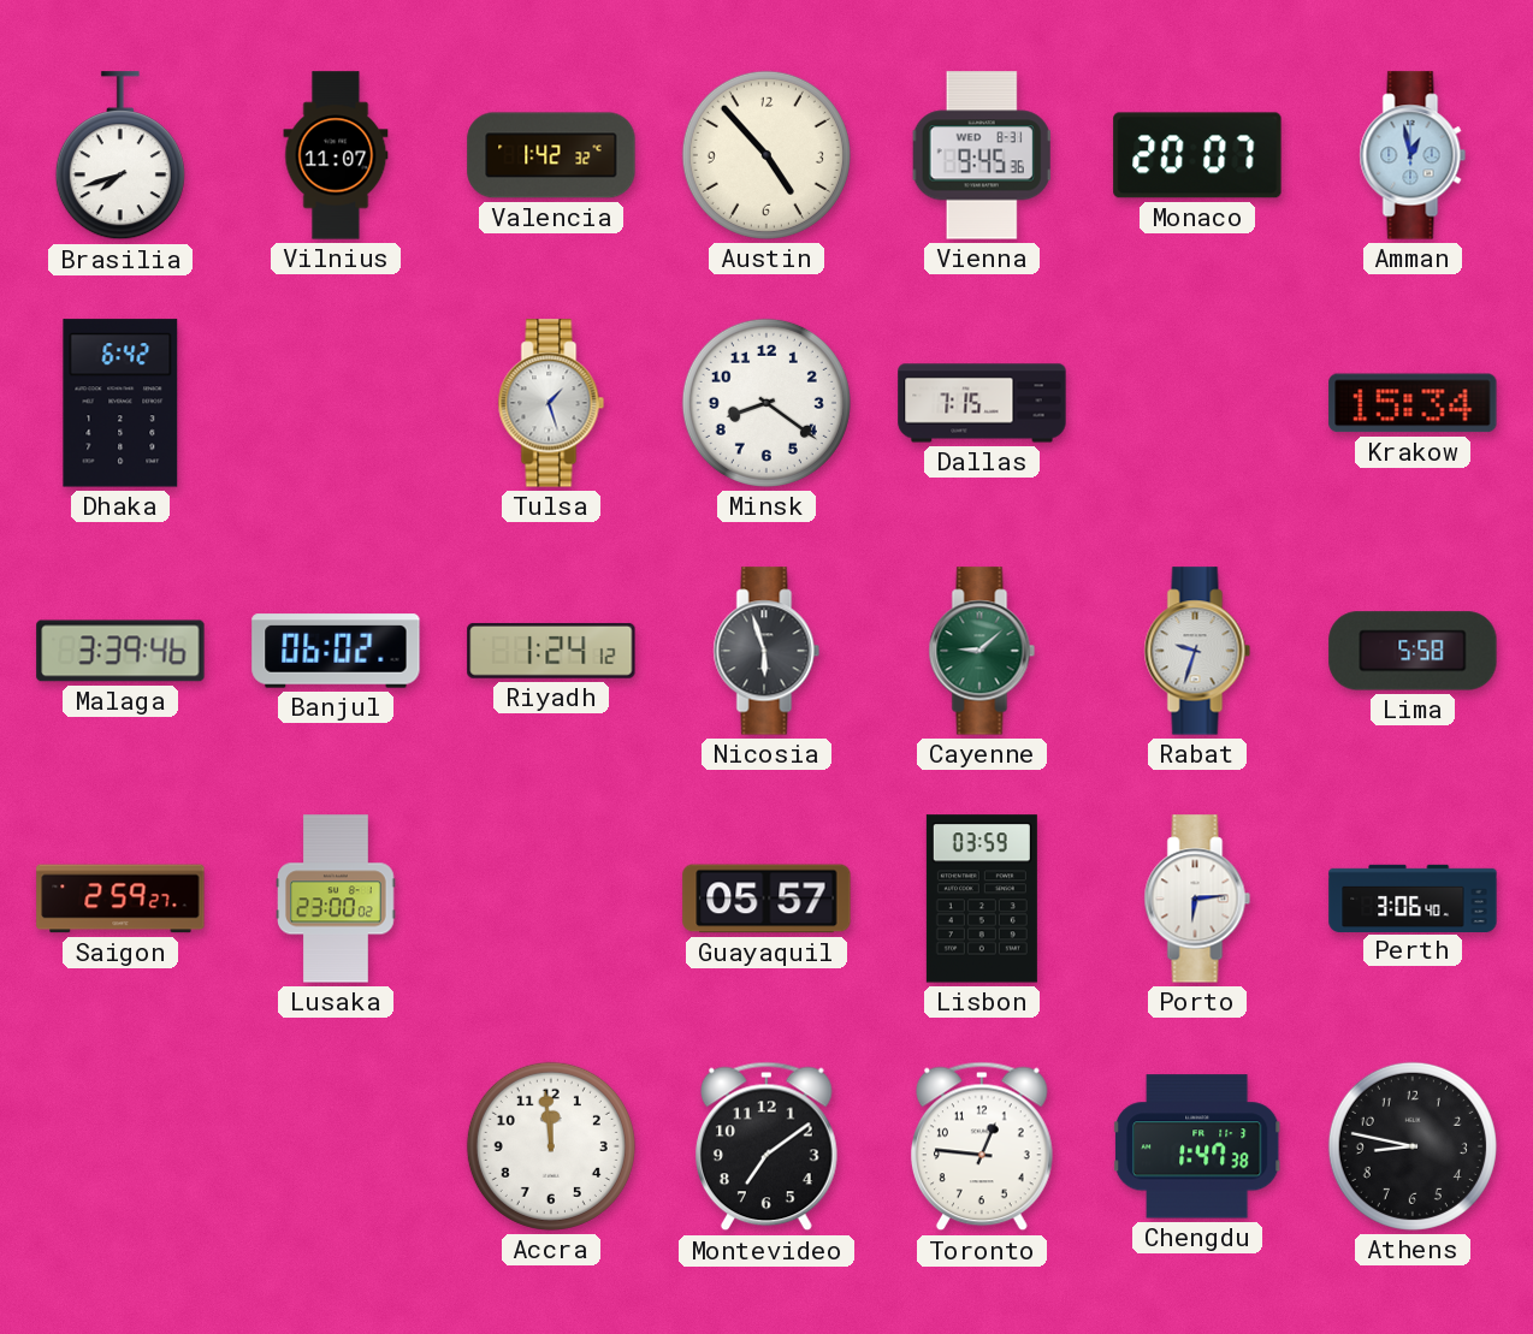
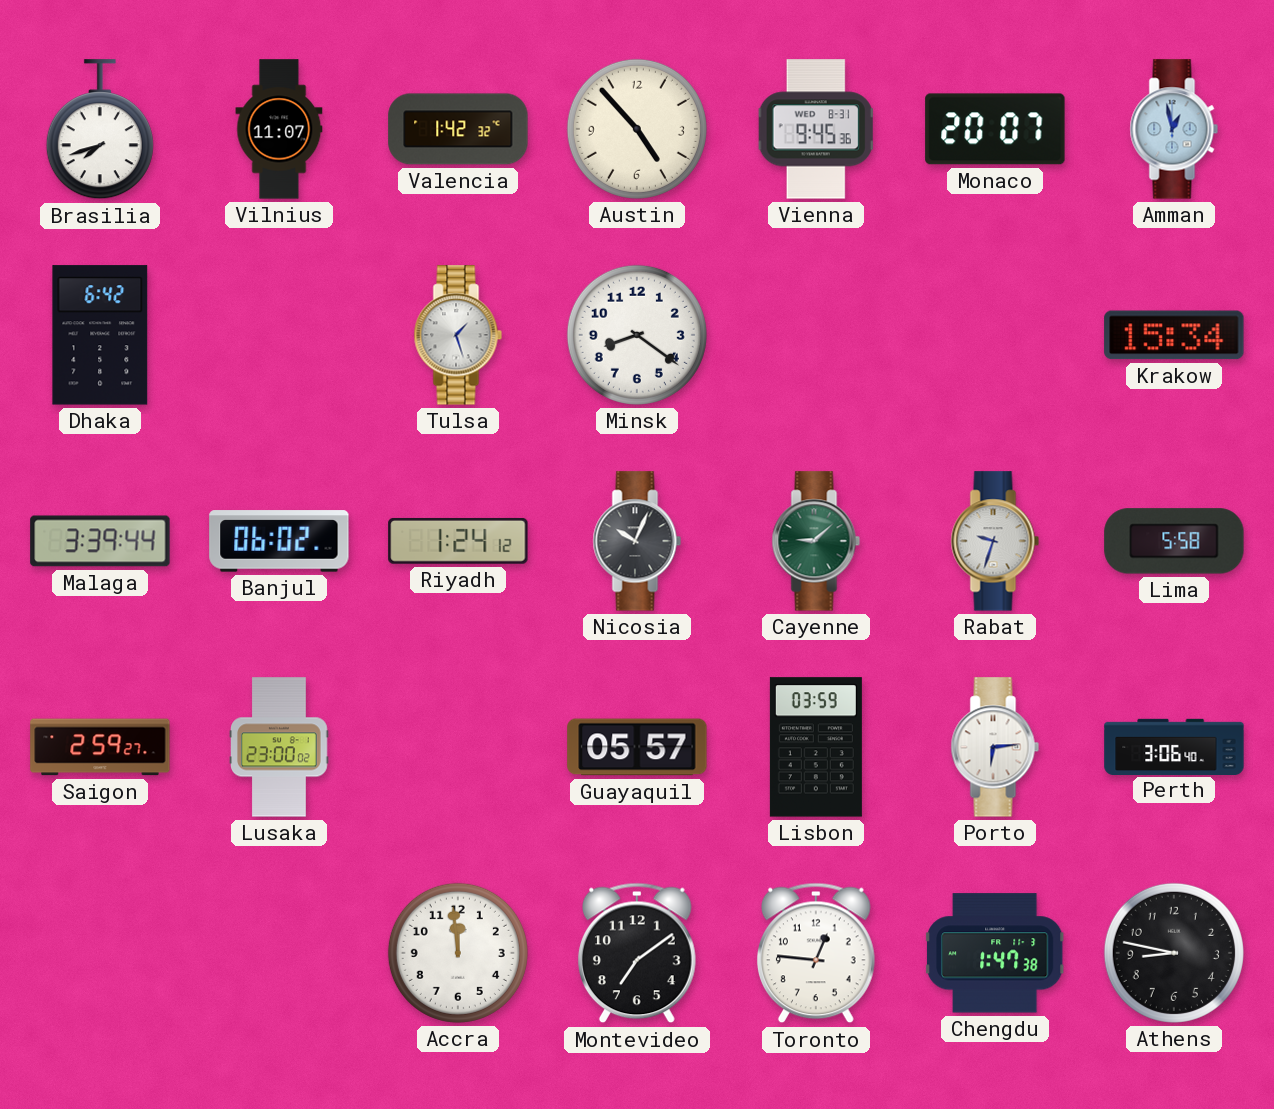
Dallas: 7:15 -> none
Malaga: 3:39:46 -> 3:39:44
Nicosia: 5:57 -> 10:04
